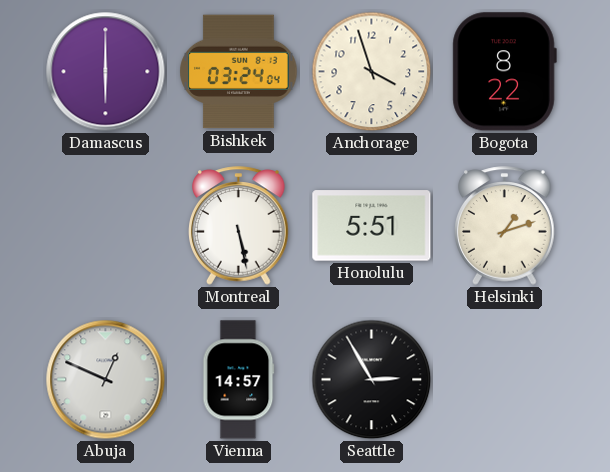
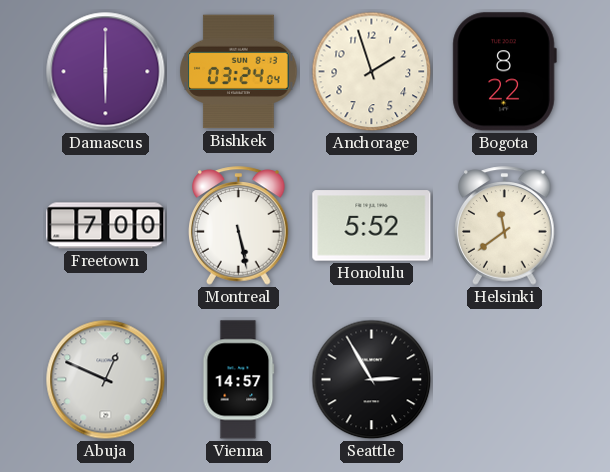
Anchorage: 3:57 -> 1:57
Freetown: none -> 7:00
Honolulu: 5:51 -> 5:52
Helsinki: 1:12 -> 11:39
